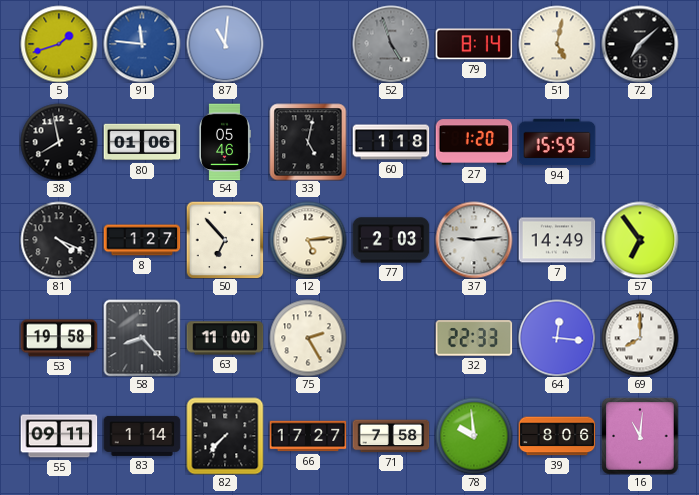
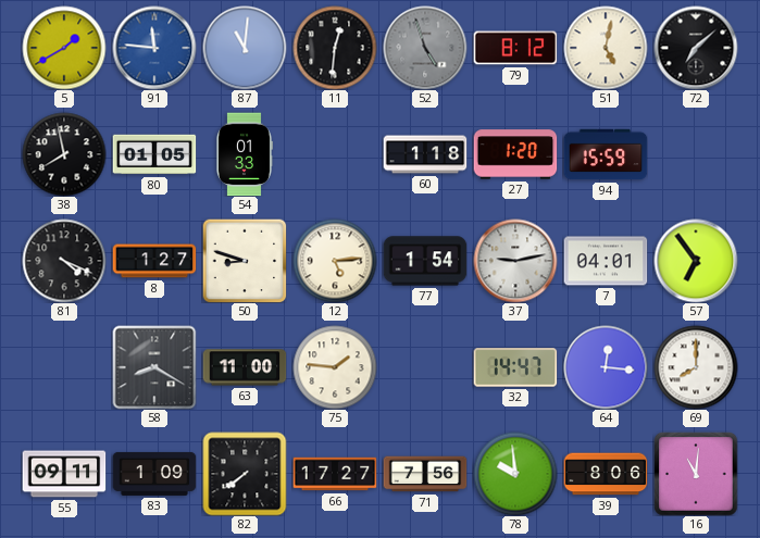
5: 1:42 -> 1:40
11: none -> 12:31
79: 8:14 -> 8:12
80: 01:06 -> 01:05
54: 05:46 -> 01:33
33: 5:02 -> none
50: 6:53 -> 8:48
77: 2:03 -> 1:54
37: 9:14 -> 9:13
7: 14:49 -> 04:01
53: 19:58 -> none
58: 8:23 -> 8:20
75: 2:25 -> 1:46
32: 22:33 -> 14:47
83: 1:14 -> 1:09
82: 7:37 -> 7:39
71: 7:58 -> 7:56
